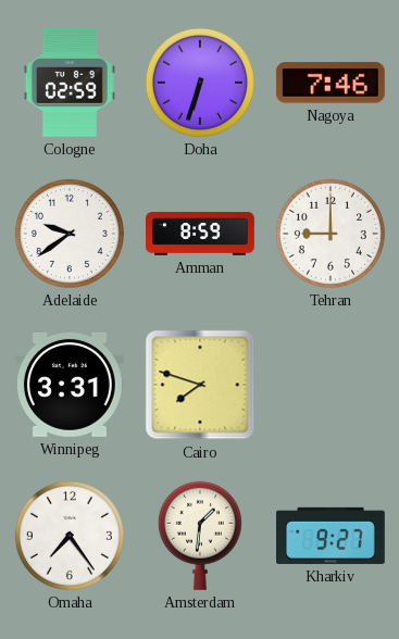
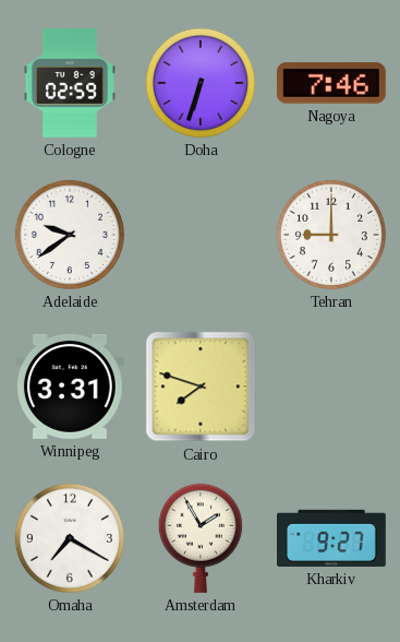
Amman: 8:59 -> none
Omaha: 7:24 -> 7:20
Amsterdam: 1:31 -> 1:55
